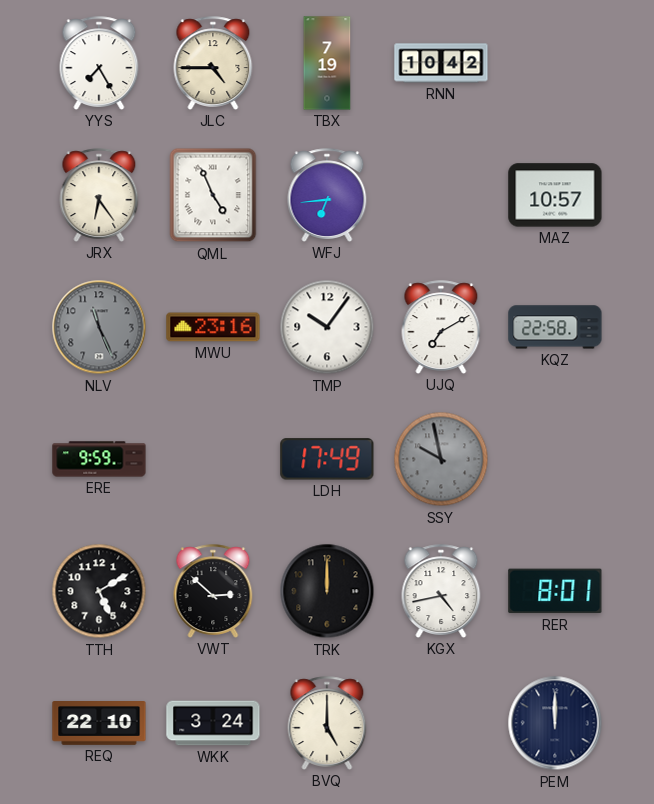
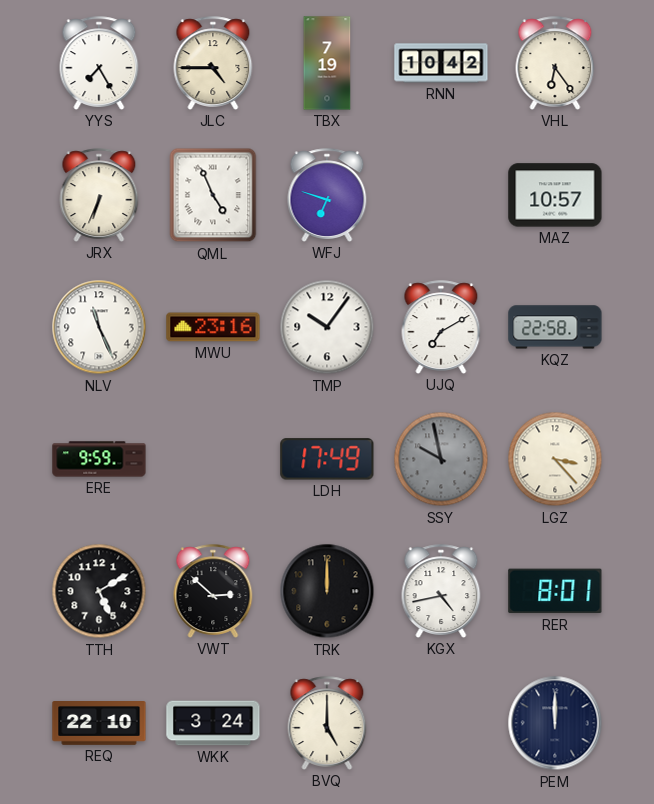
VHL: none -> 6:24
JRX: 6:24 -> 6:34
WFJ: 6:44 -> 6:48
NLV dial: grey -> white
LGZ: none -> 3:23
